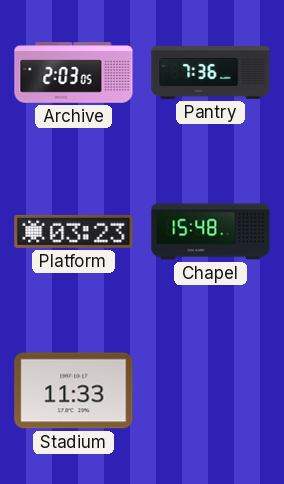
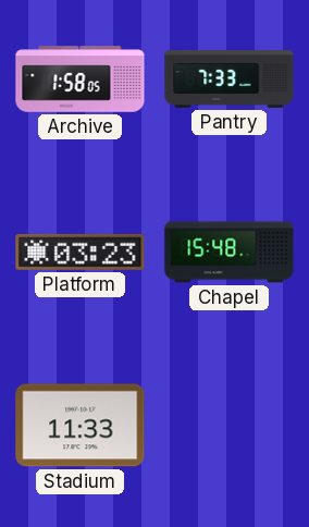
Archive: 2:03 -> 1:58
Pantry: 7:36 -> 7:33
